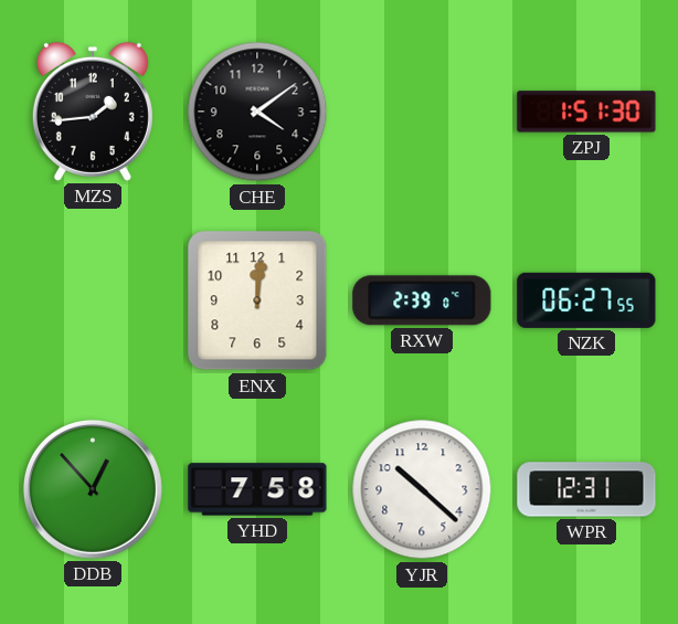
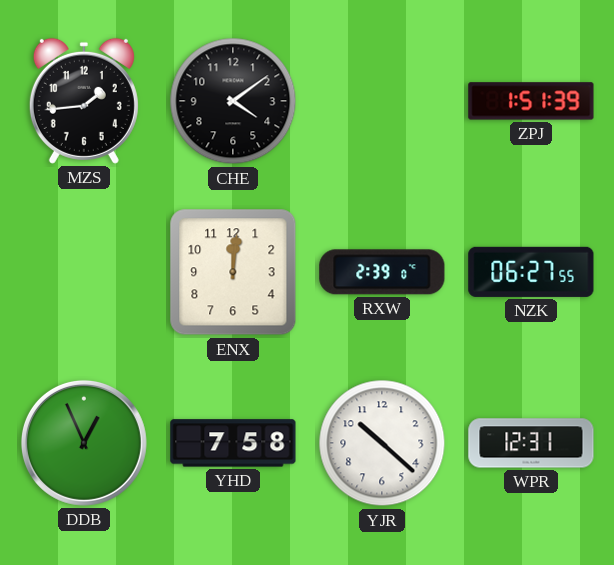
ZPJ: 1:51:30 -> 1:51:39
DDB: 12:53 -> 12:56
